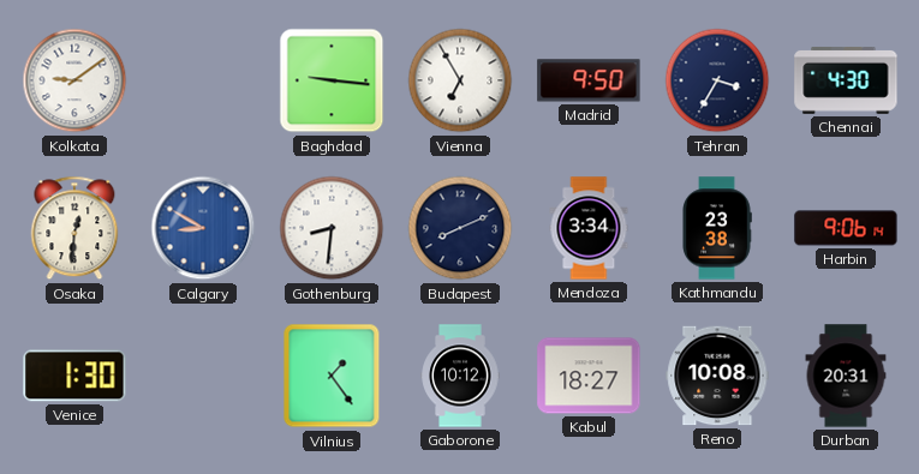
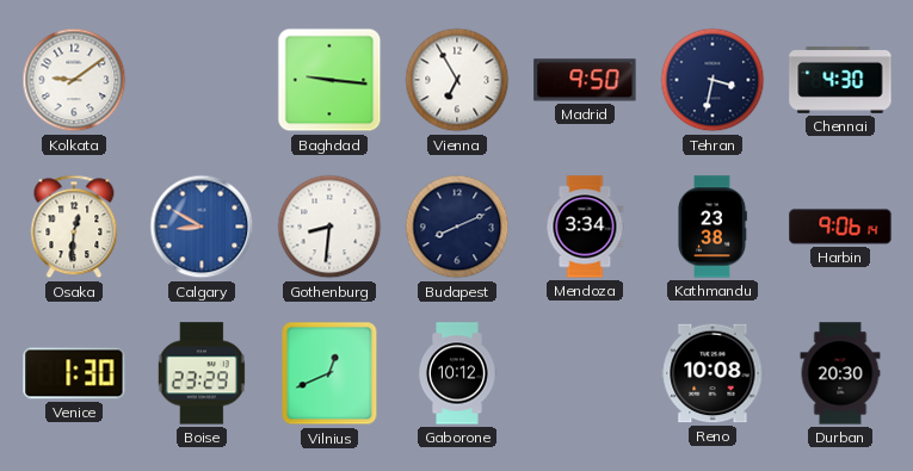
Tehran: 3:35 -> 3:32
Boise: none -> 23:29
Vilnius: 1:24 -> 12:41
Kabul: 18:27 -> none
Durban: 20:31 -> 20:30
